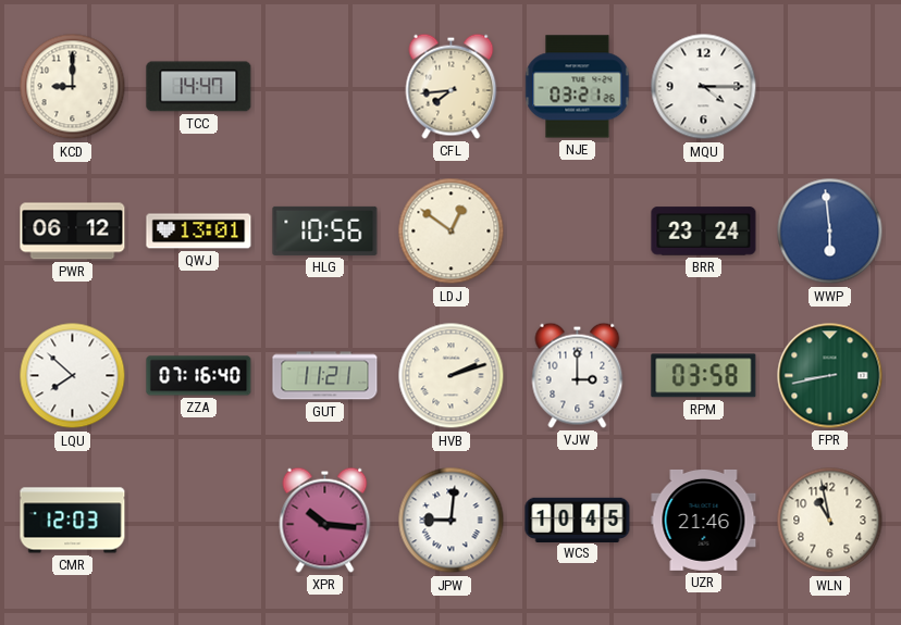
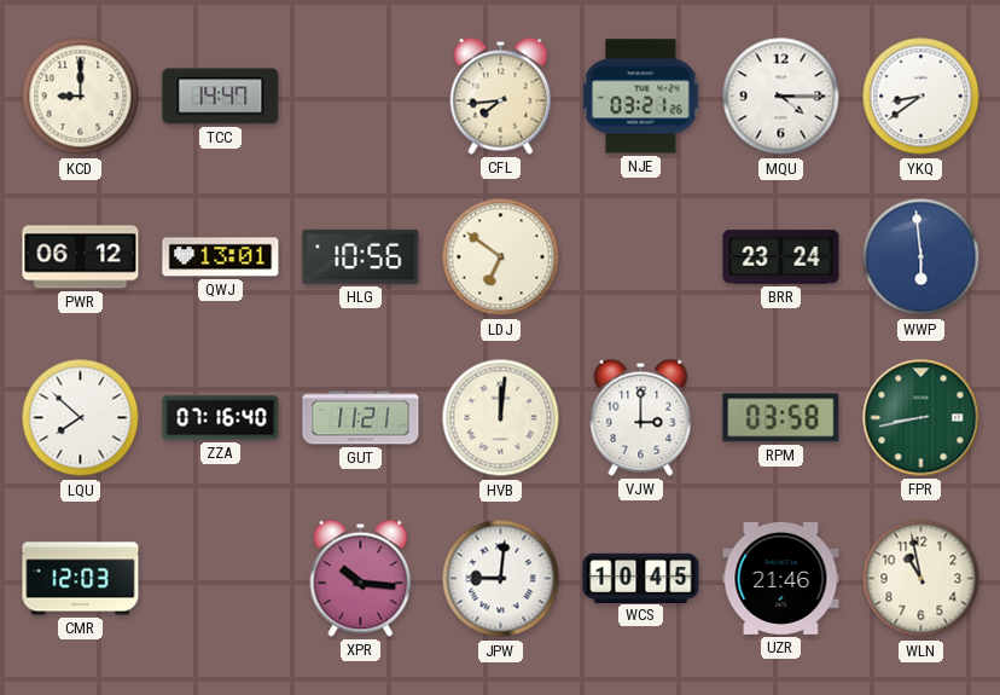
YKQ: none -> 8:39
LDJ: 12:51 -> 6:51
HVB: 2:12 -> 12:01
